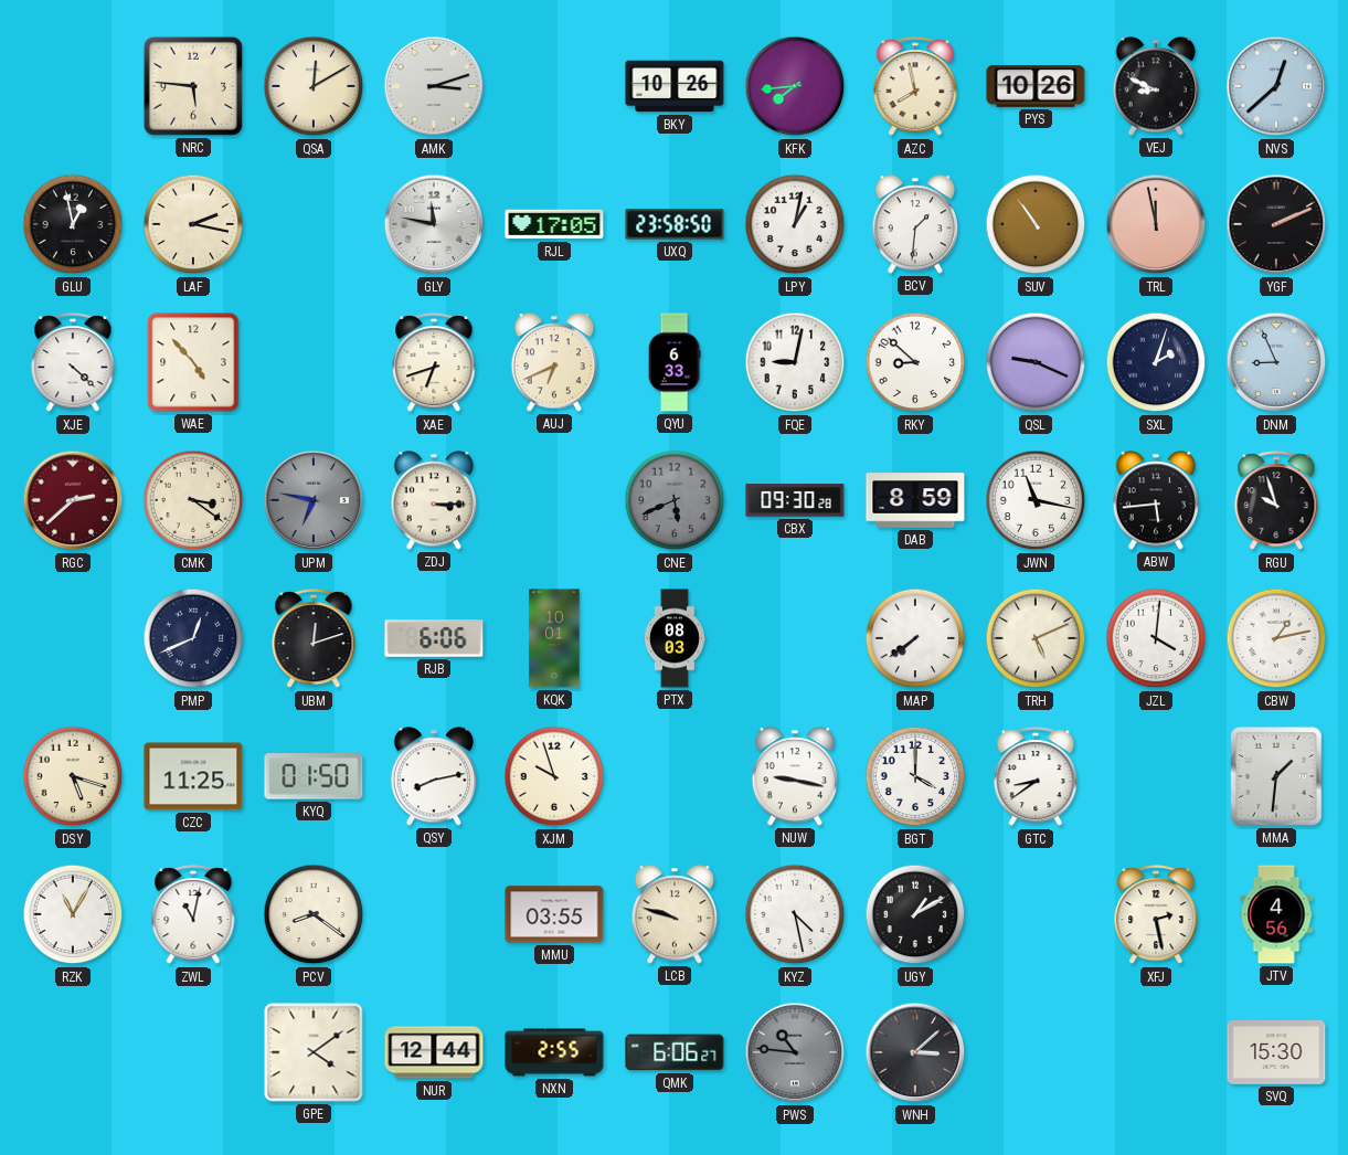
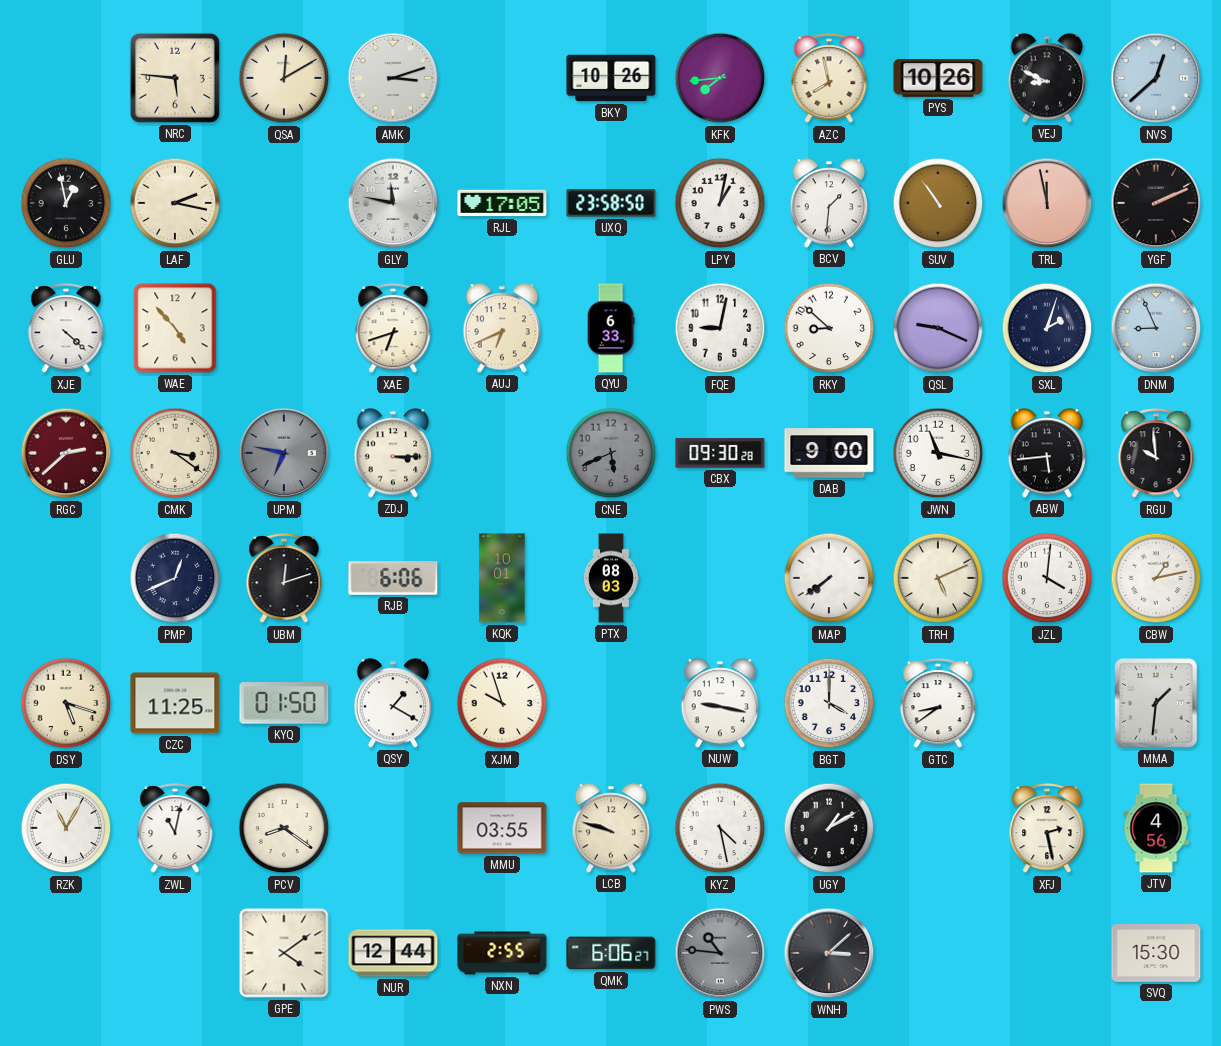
DAB: 8:59 -> 9:00
RGU: 9:57 -> 9:59
QSY: 8:13 -> 1:20
